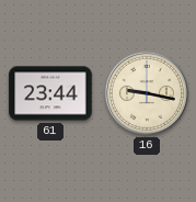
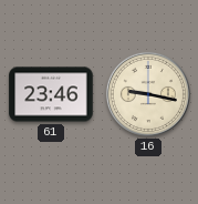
61: 23:44 -> 23:46
